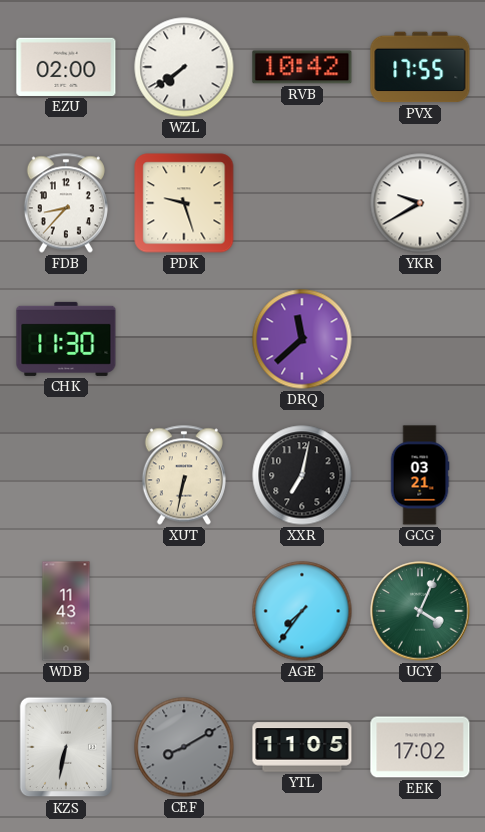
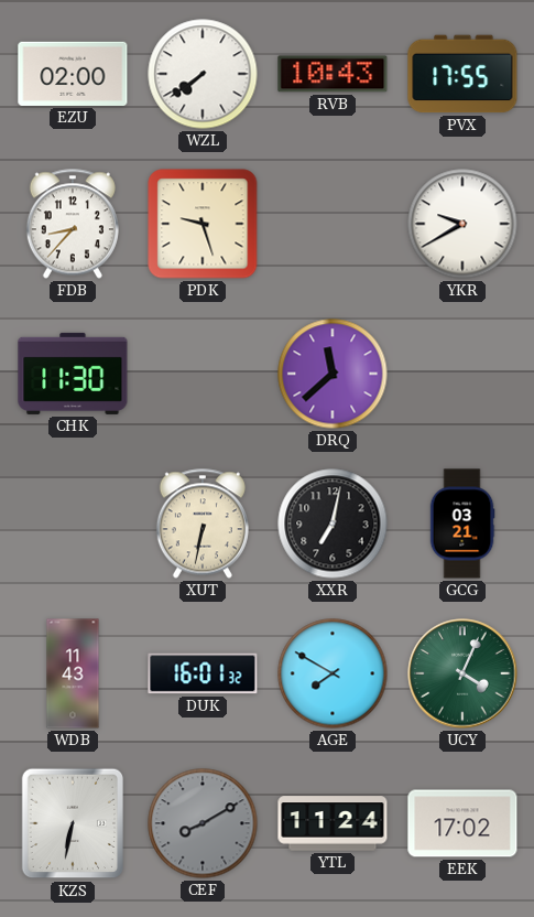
RVB: 10:42 -> 10:43
DUK: none -> 16:01
AGE: 7:36 -> 7:50
YTL: 11:05 -> 11:24
